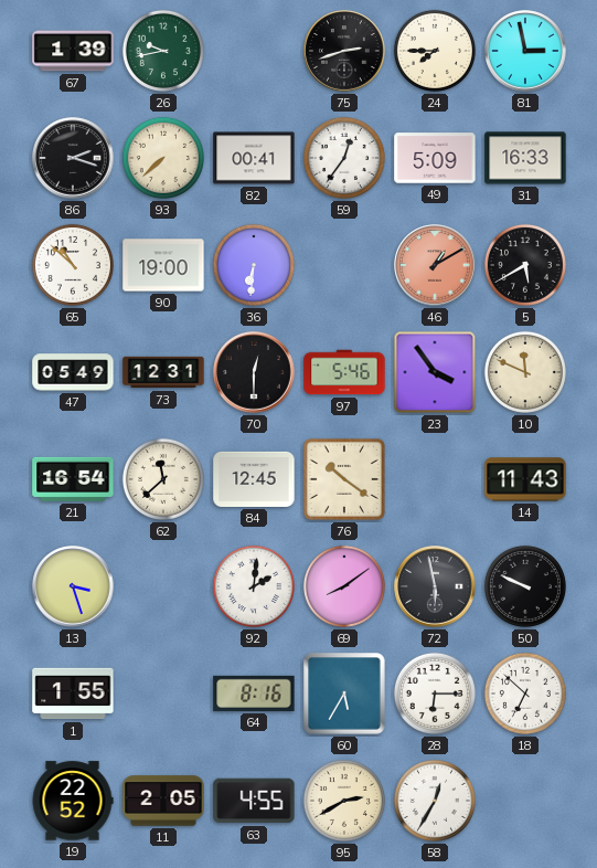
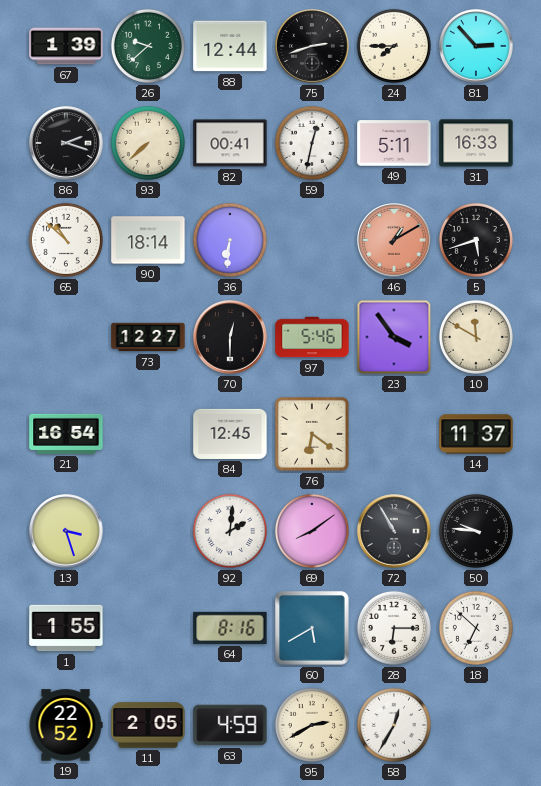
26: 9:43 -> 9:38
88: none -> 12:44
81: 2:58 -> 2:53
59: 12:36 -> 12:32
49: 5:09 -> 5:11
90: 19:00 -> 18:14
5: 5:40 -> 5:42
47: 05:49 -> none
73: 12:31 -> 12:27
10: 11:49 -> 11:50
62: 11:38 -> none
76: 10:21 -> 6:21
14: 11:43 -> 11:37
72: 5:58 -> 10:55
50: 9:49 -> 9:46
60: 5:35 -> 5:40
63: 4:55 -> 4:59
